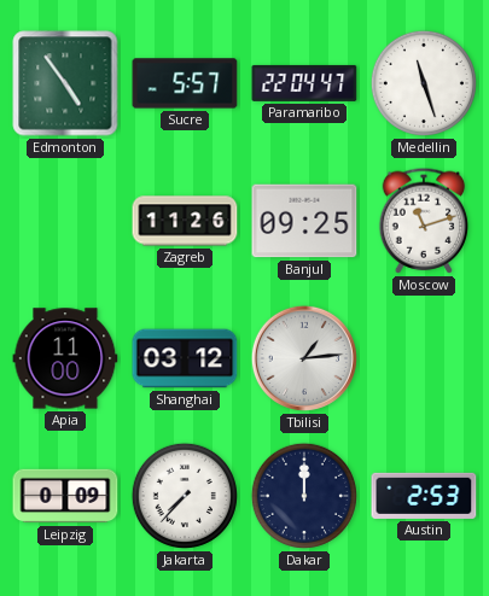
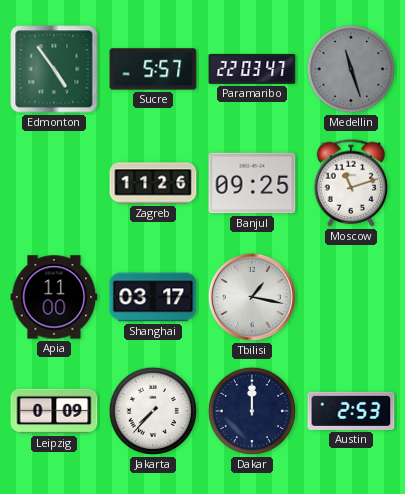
Paramaribo: 22:04 -> 22:03
Medellin dial: white -> grey
Shanghai: 03:12 -> 03:17
Tbilisi: 1:14 -> 1:17
